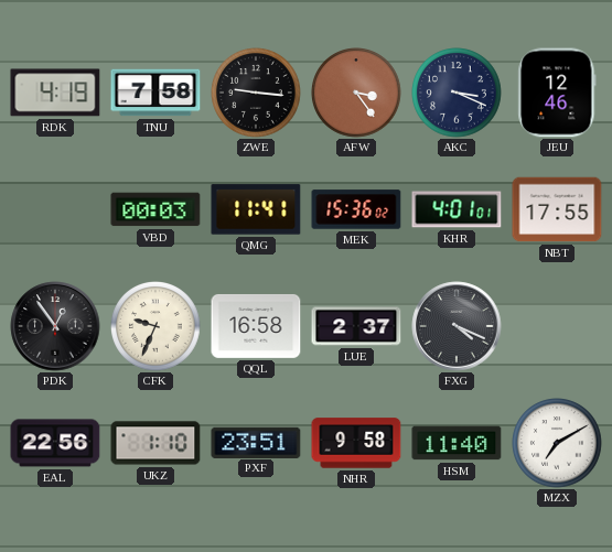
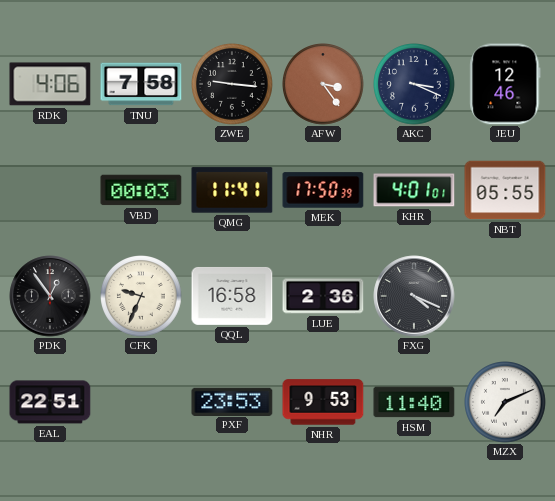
RDK: 4:19 -> 4:06
MEK: 15:36 -> 17:50
NBT: 17:55 -> 05:55
LUE: 2:37 -> 2:36
EAL: 22:56 -> 22:51
UKZ: 1:10 -> none
PXF: 23:51 -> 23:53
NHR: 9:58 -> 9:53
MZX: 7:10 -> 7:11
